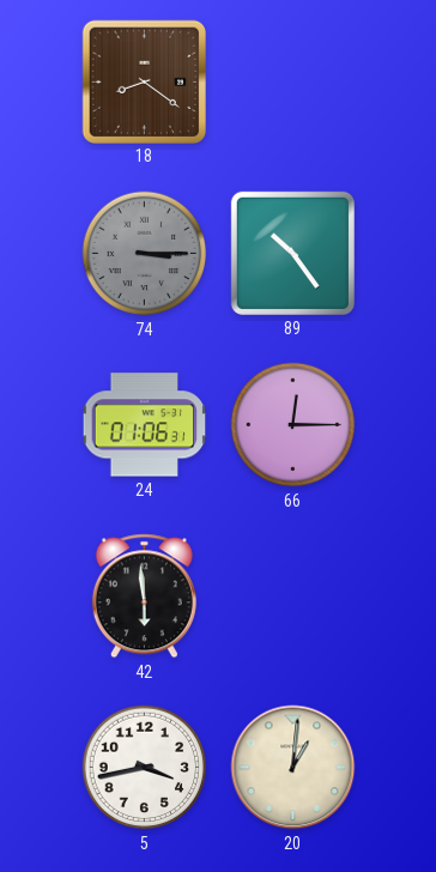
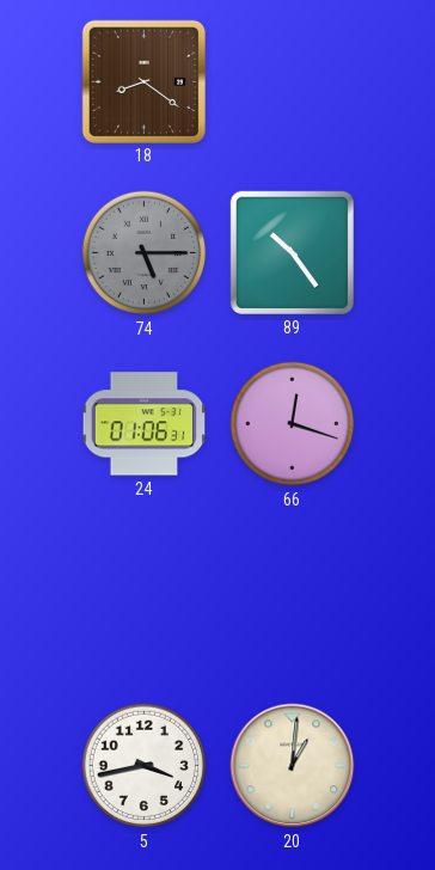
74: 3:15 -> 5:15
66: 12:15 -> 12:18
42: 5:59 -> none
